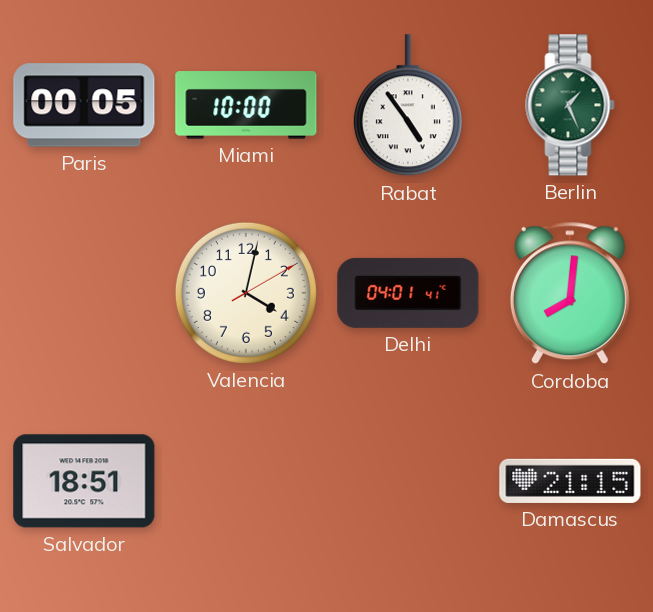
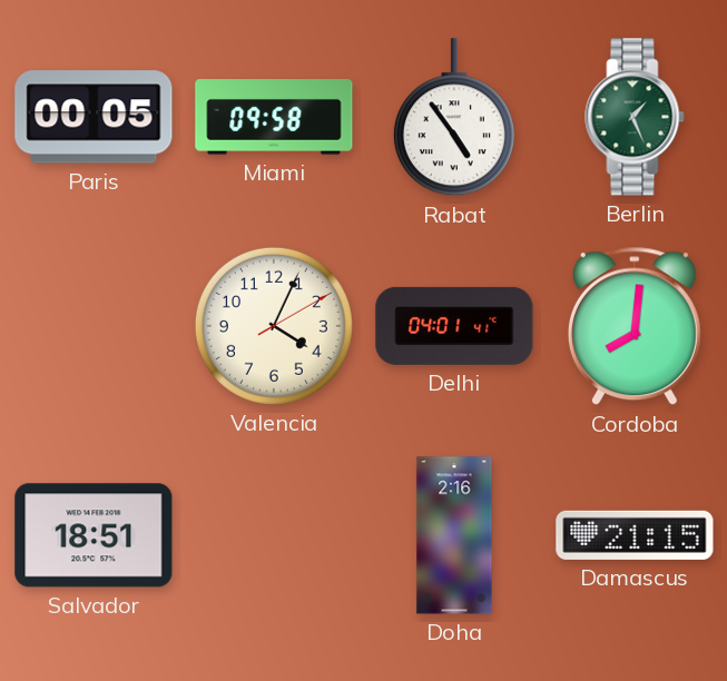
Miami: 10:00 -> 09:58
Valencia: 4:02 -> 4:04
Doha: none -> 2:16
